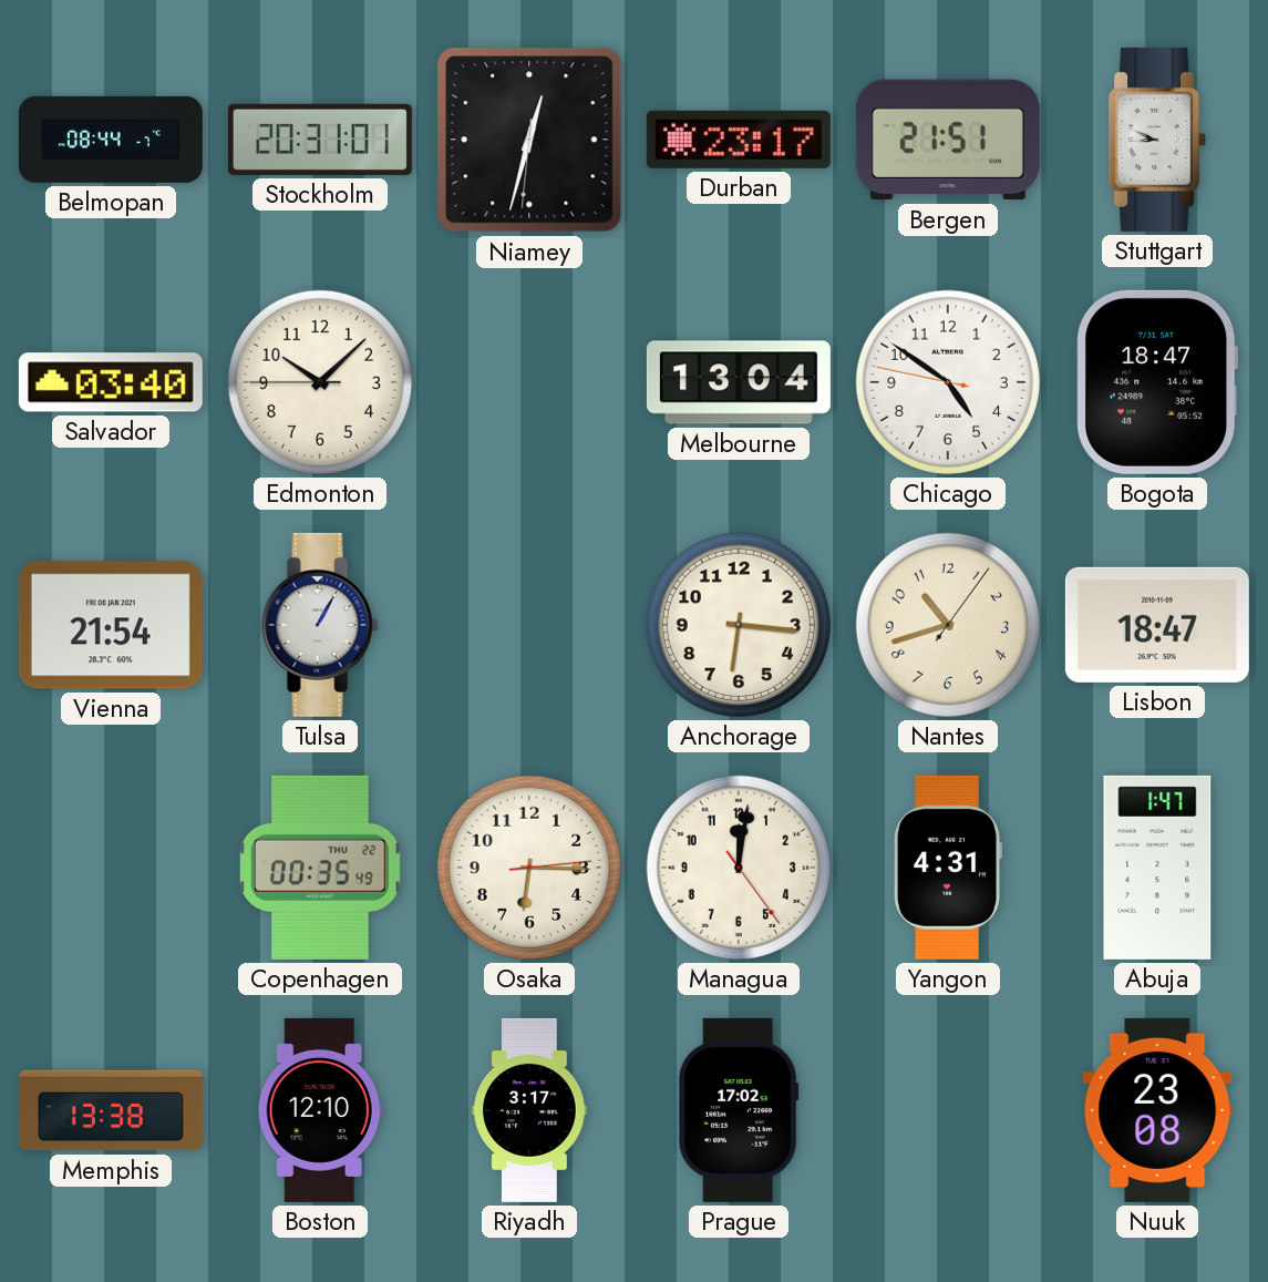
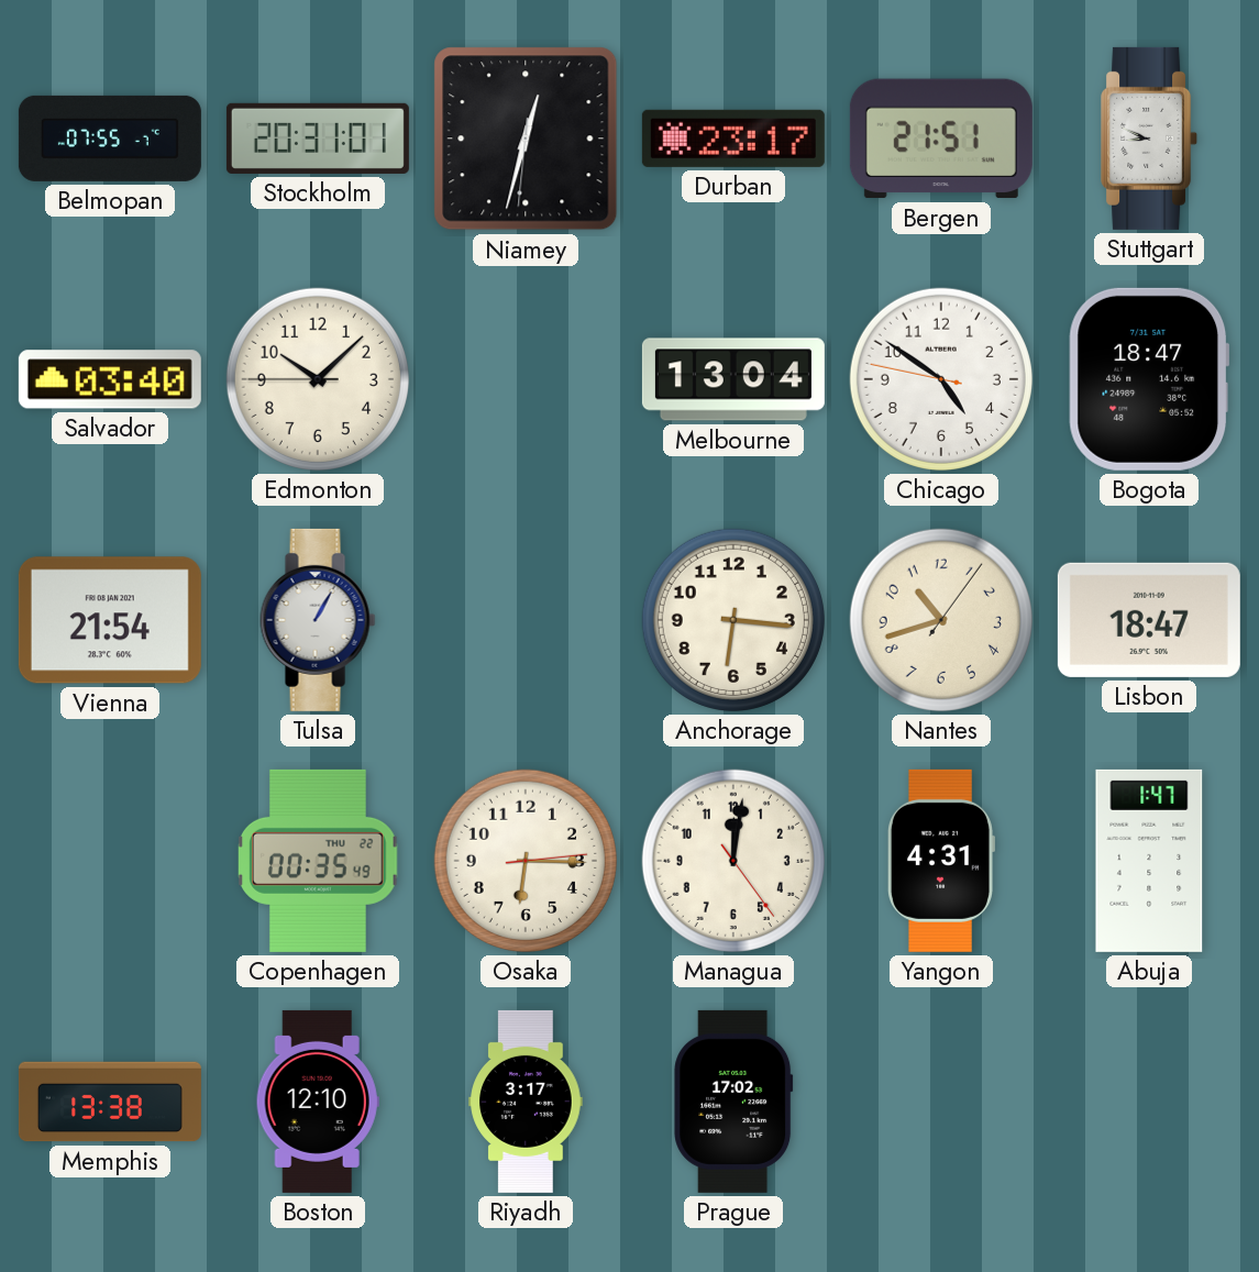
Belmopan: 08:44 -> 07:55
Nuuk: 23:08 -> none
